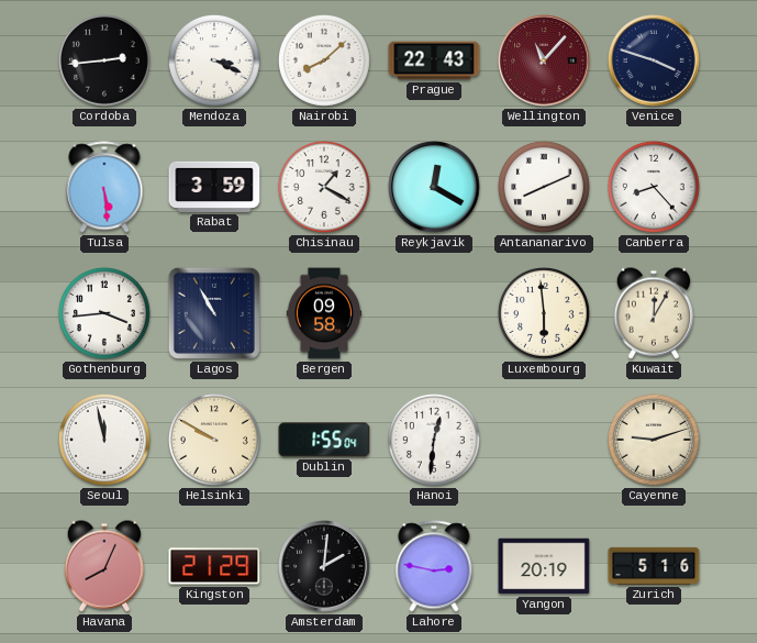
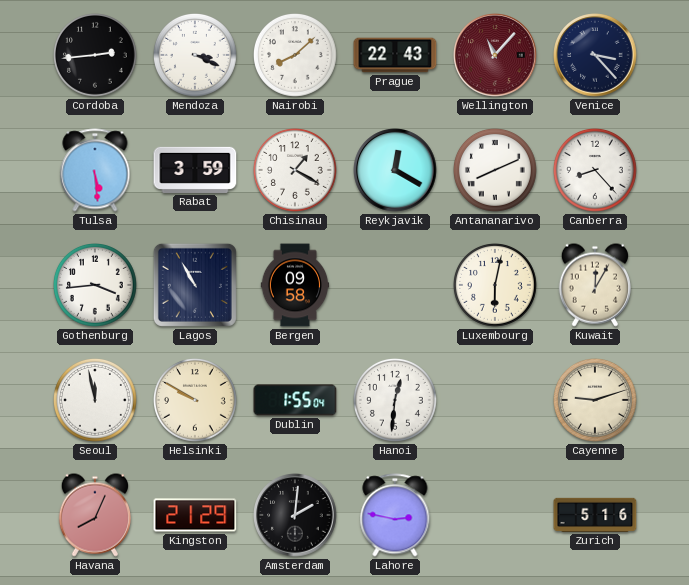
Venice: 3:48 -> 3:23
Luxembourg: 5:59 -> 6:02
Yangon: 20:19 -> none
